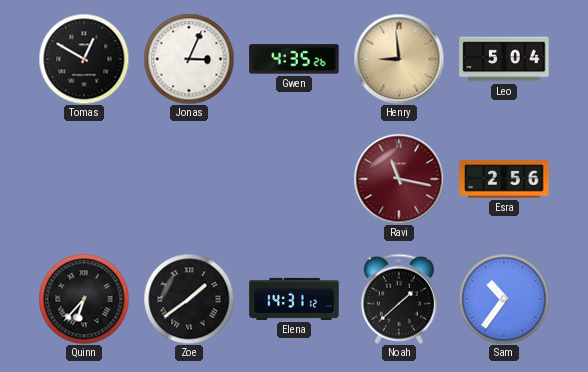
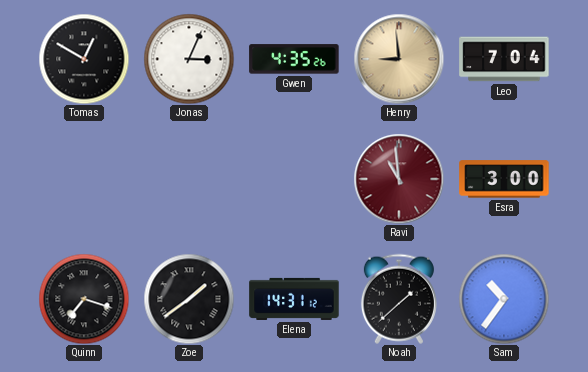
Leo: 5:04 -> 7:04
Ravi: 11:17 -> 10:59
Esra: 2:56 -> 3:00
Quinn: 6:37 -> 7:18
